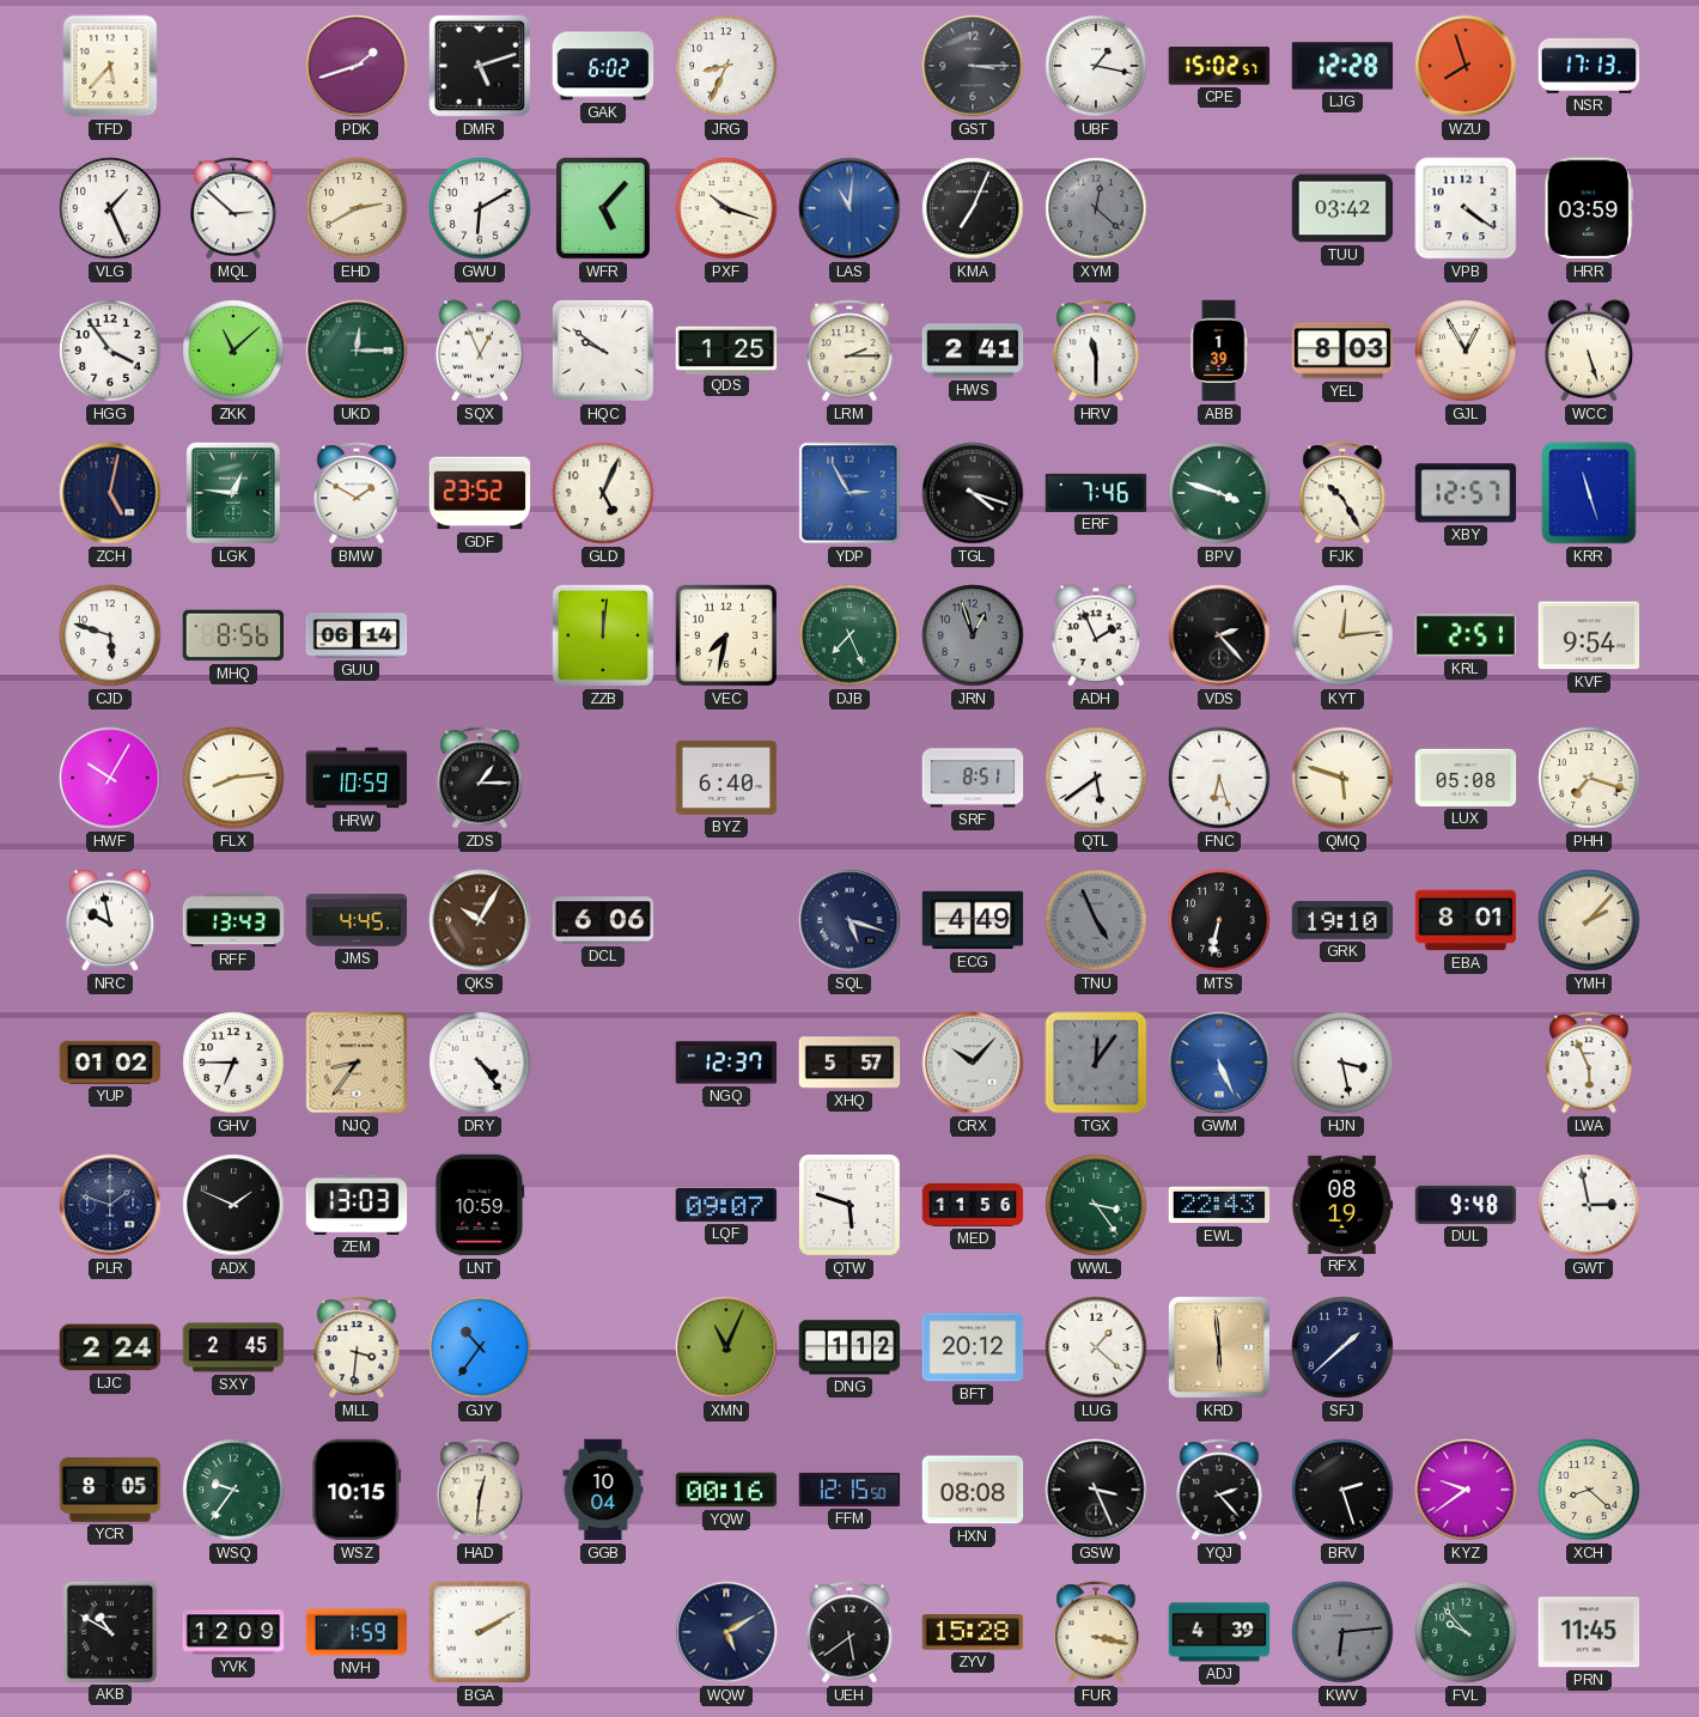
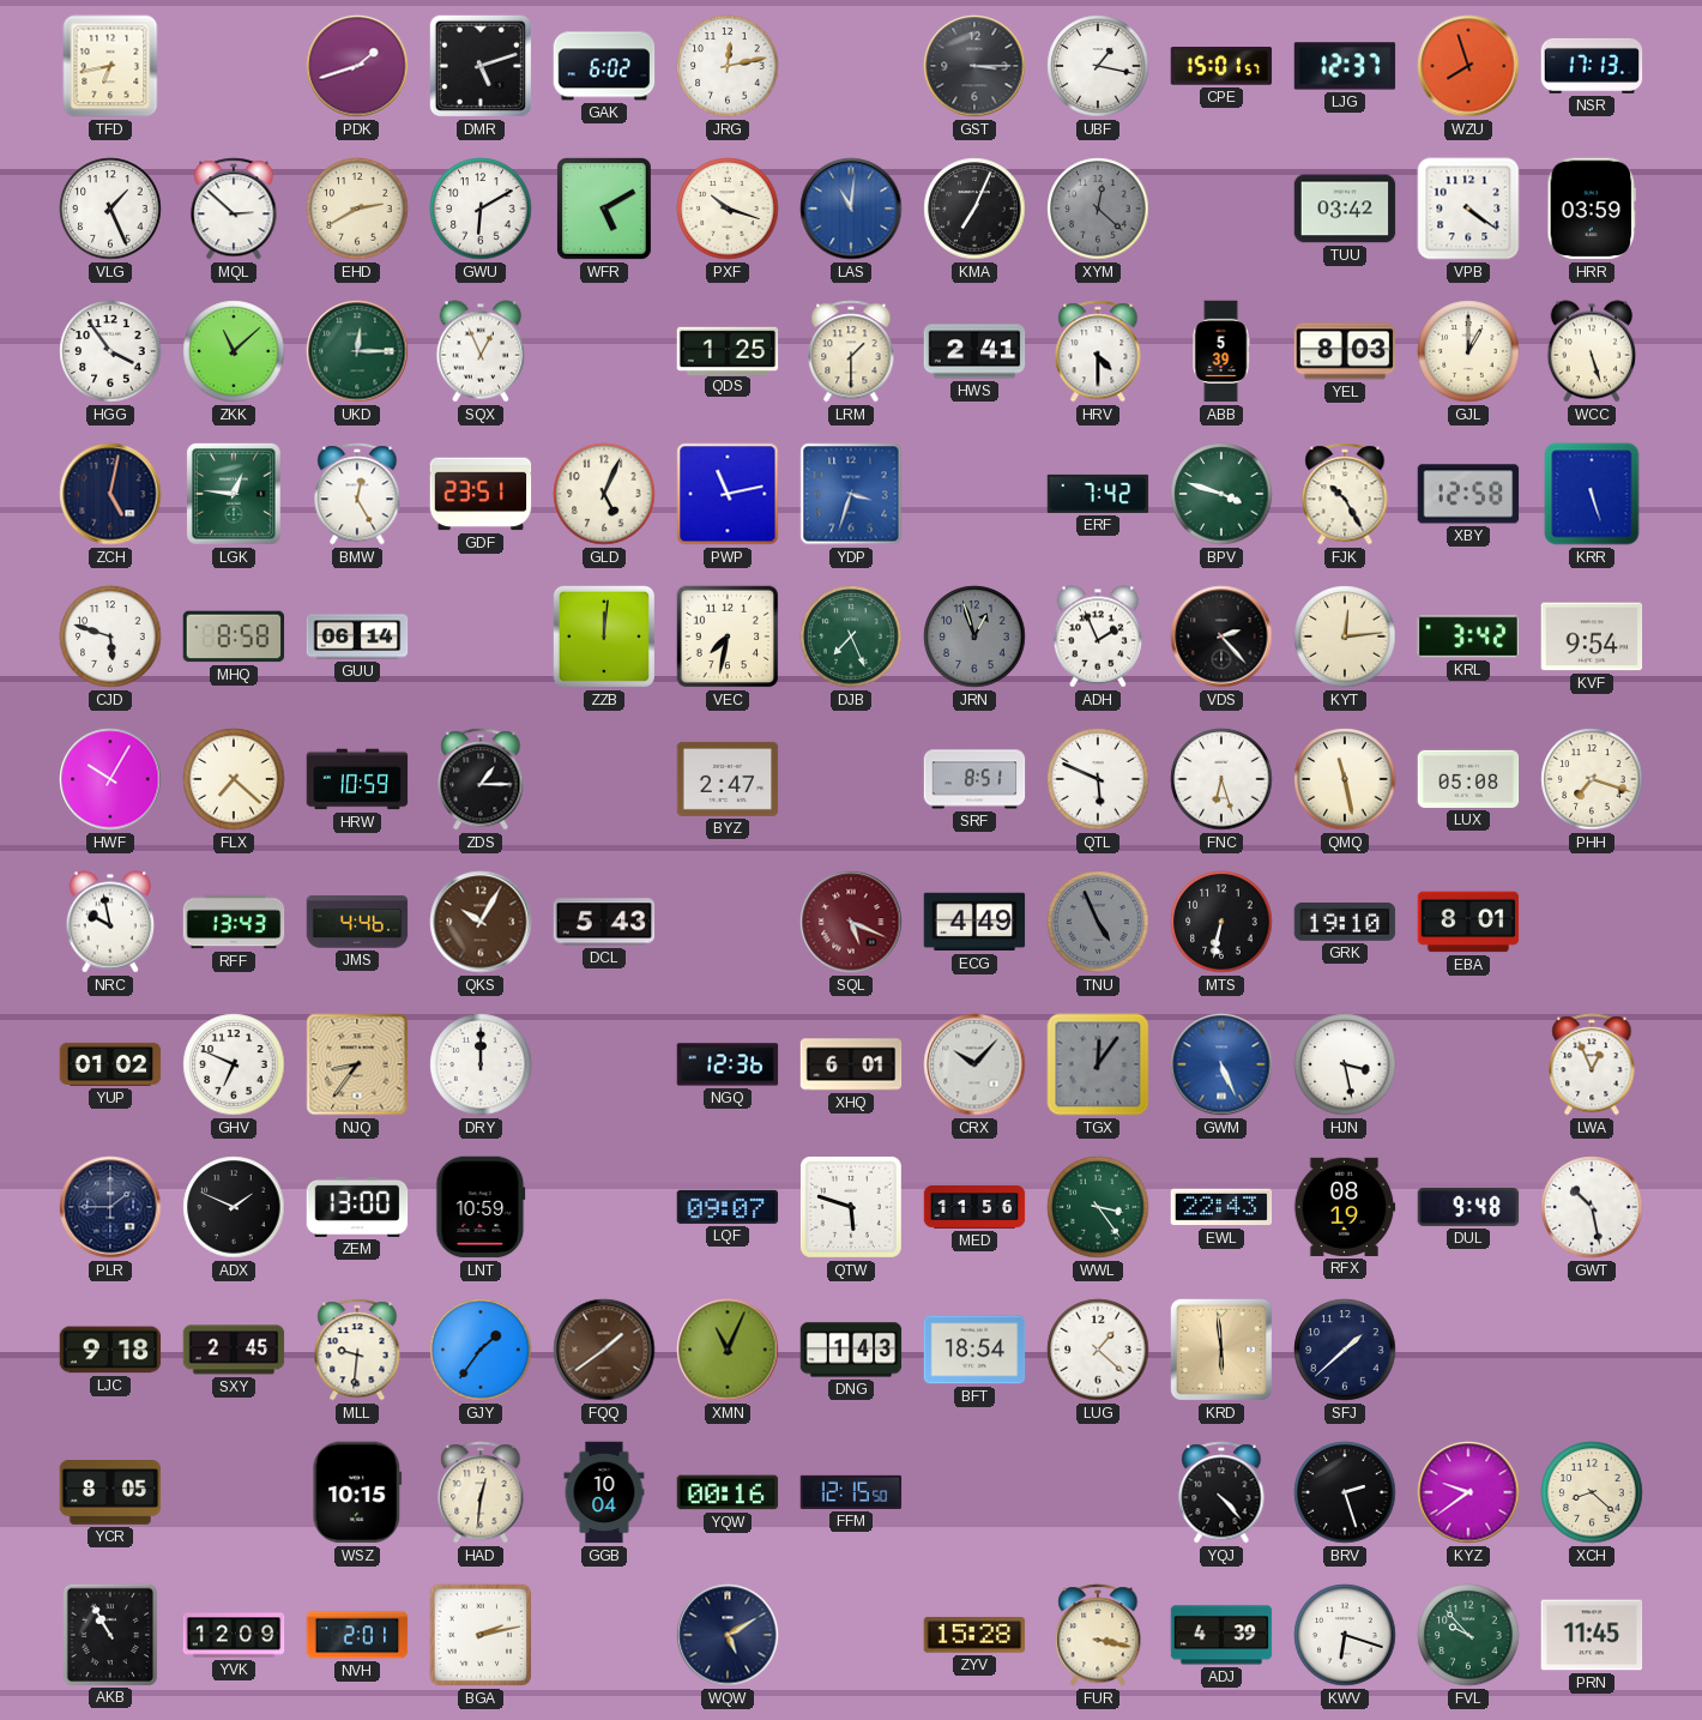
TFD: 5:37 -> 6:43
JRG: 8:34 -> 12:13
CPE: 15:02 -> 15:01
LJG: 12:28 -> 12:37
WFR: 5:07 -> 5:10
HQC: 9:51 -> none
LRM: 2:15 -> 1:30
HRV: 11:30 -> 4:30
ABB: 1:39 -> 5:39
GJL: 12:55 -> 1:00
BMW: 1:50 -> 12:25
GDF: 23:52 -> 23:51
PWP: none -> 11:13
YDP: 2:55 -> 3:33
TGL: 4:18 -> none
ERF: 7:46 -> 7:42
XBY: 12:57 -> 12:58
KRR: 11:27 -> 5:27
MHQ: 8:56 -> 8:58
KRL: 2:51 -> 3:42
FLX: 8:14 -> 7:22
BYZ: 6:40 -> 2:47
QTL: 5:39 -> 5:49
QMQ: 5:48 -> 11:28
JMS: 4:45 -> 4:46
DCL: 6:06 -> 5:43
SQL: 5:18 -> 5:19
SQL dial: navy -> burgundy
YMH: 2:07 -> none
GHV: 6:45 -> 6:49
DRY: 4:24 -> 12:00
NGQ: 12:37 -> 12:36
XHQ: 5:57 -> 6:01
LWA: 5:56 -> 12:56
PLR: 1:48 -> 1:45
ZEM: 13:03 -> 13:00
GWT: 2:58 -> 10:28
LJC: 2:24 -> 9:18
MLL: 3:31 -> 9:31
GJY: 10:36 -> 1:36
FQQ: none -> 1:39
DNG: 1:12 -> 1:43
BFT: 20:12 -> 18:54
WSQ: 9:36 -> none
HXN: 08:08 -> none
GSW: 3:26 -> none
YQJ: 2:23 -> 4:23
AKB: 10:50 -> 10:55
NVH: 1:59 -> 2:01
BGA: 2:10 -> 2:13
UEH: 5:39 -> none
KWV: 6:14 -> 6:18
KWV dial: grey -> white
